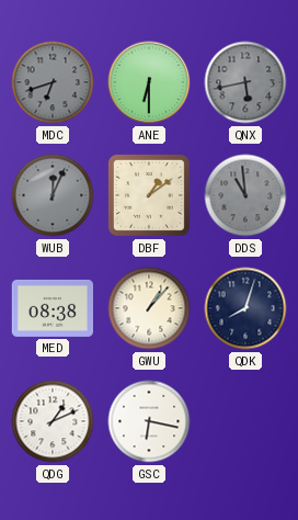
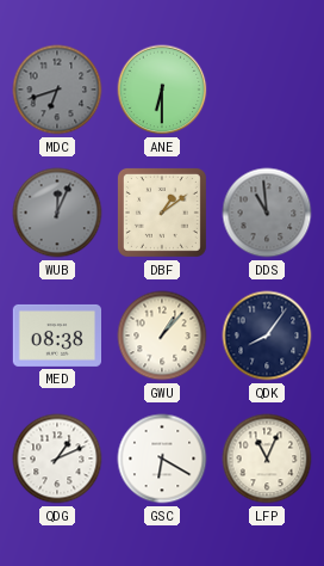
QNX: 5:43 -> none
QDK: 8:03 -> 8:06
GSC: 6:17 -> 6:20
LFP: none -> 11:04
